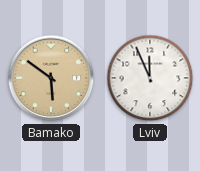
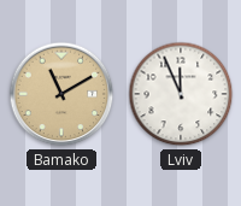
Bamako: 5:51 -> 11:10
